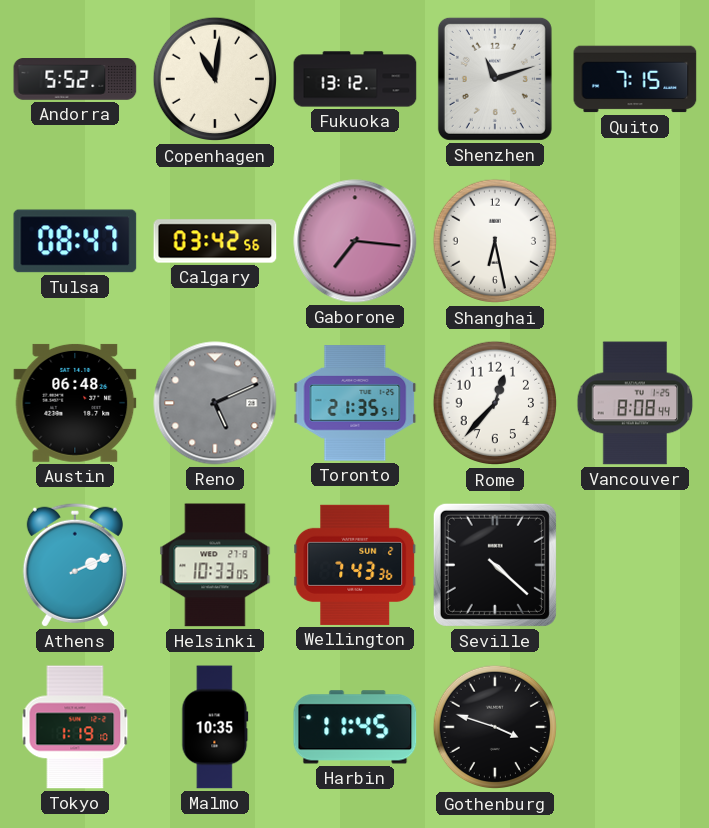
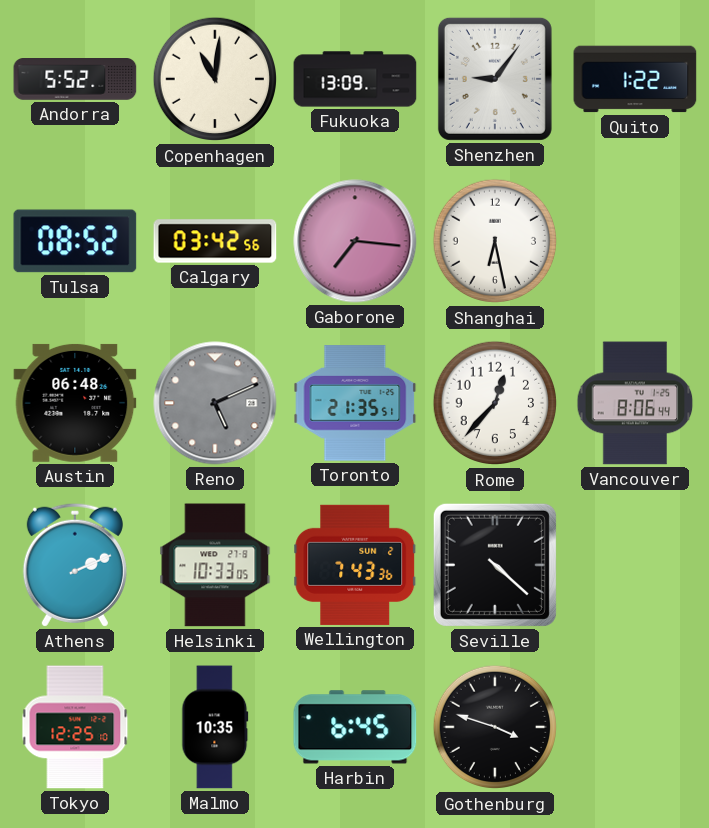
Fukuoka: 13:12 -> 13:09
Shenzhen: 11:12 -> 9:06
Quito: 7:15 -> 1:22
Tulsa: 08:47 -> 08:52
Vancouver: 8:08 -> 8:06
Tokyo: 1:19 -> 12:25
Harbin: 11:45 -> 6:45
